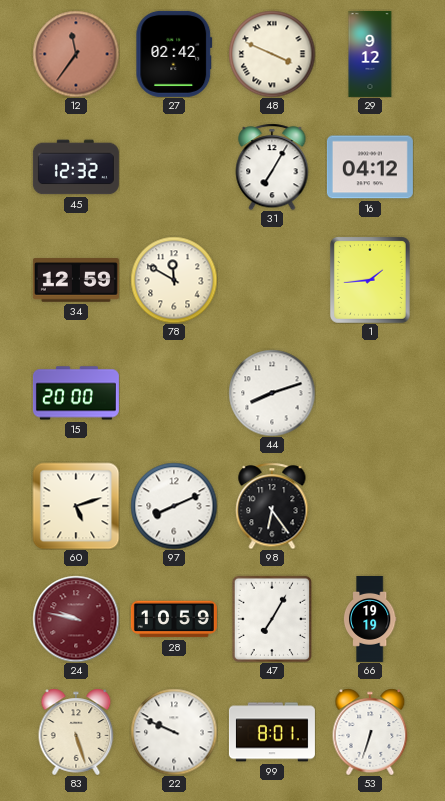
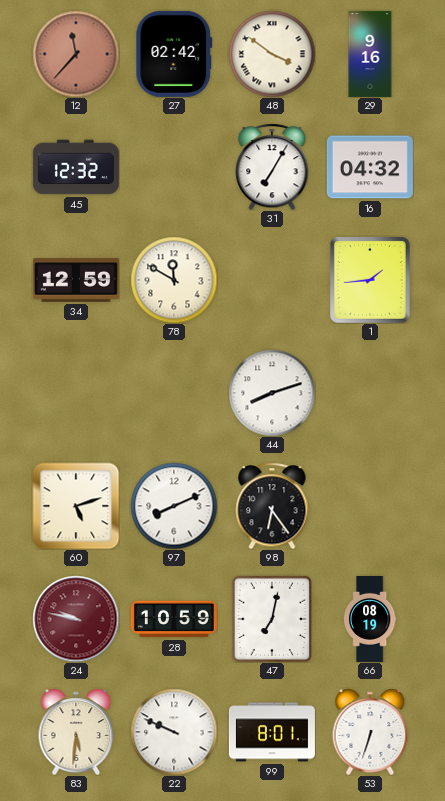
12: 11:36 -> 11:37
48: 3:49 -> 3:51
29: 9:12 -> 9:16
16: 04:12 -> 04:32
15: 20:00 -> none
47: 7:05 -> 7:02
66: 19:19 -> 08:19
83: 5:27 -> 5:31
